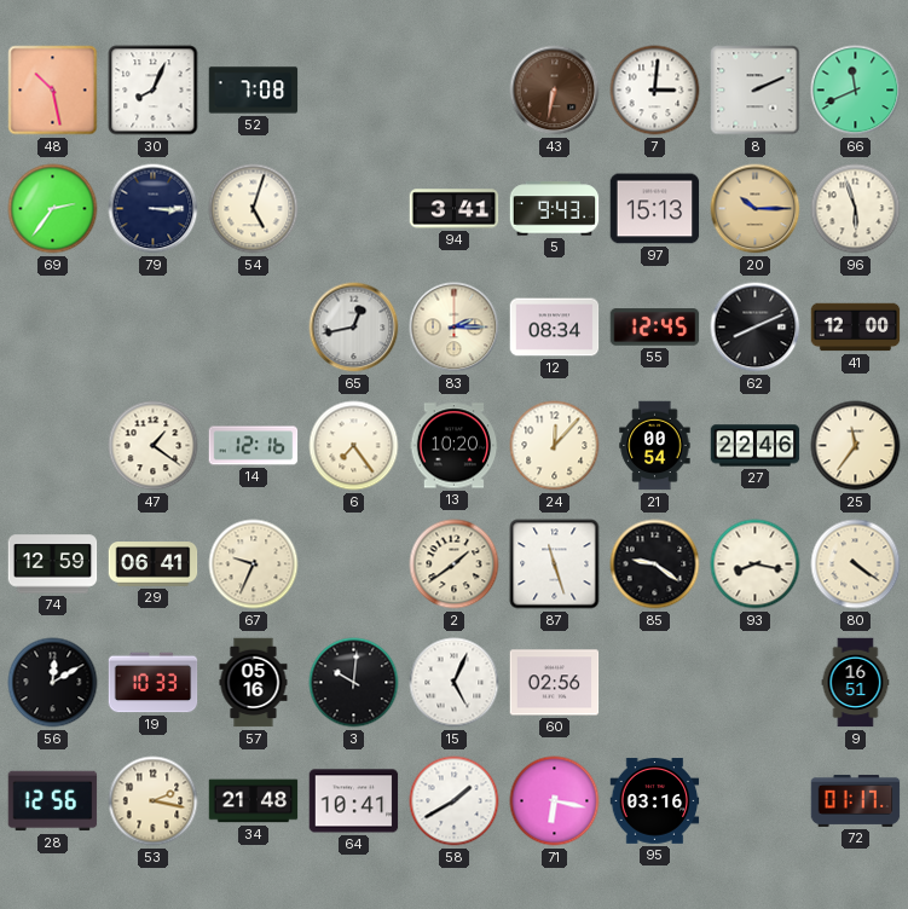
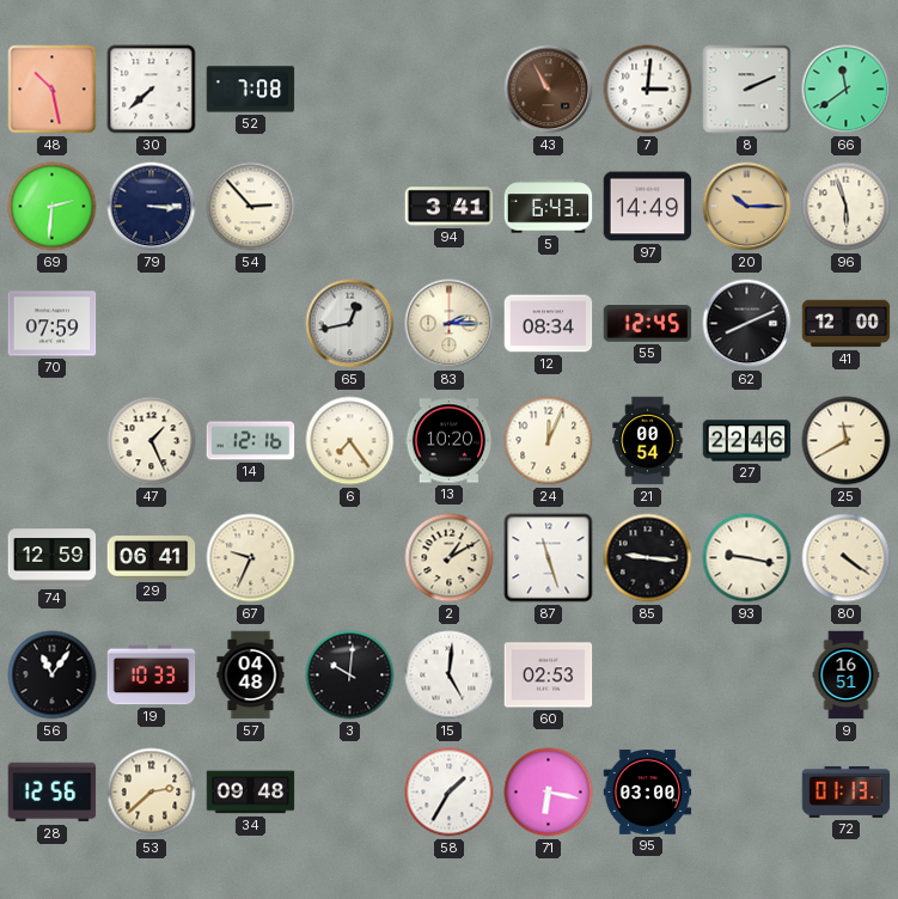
30: 8:04 -> 7:38
43: 6:32 -> 10:55
66: 11:41 -> 11:39
69: 2:36 -> 2:31
54: 5:03 -> 2:53
5: 9:43 -> 6:43
97: 15:13 -> 14:49
70: none -> 07:59
47: 1:21 -> 1:26
24: 12:07 -> 12:04
25: 11:36 -> 11:40
2: 1:39 -> 1:10
85: 9:21 -> 9:16
93: 8:17 -> 9:17
56: 12:10 -> 11:06
57: 05:16 -> 04:48
15: 5:04 -> 5:01
60: 02:56 -> 02:53
53: 2:17 -> 2:38
34: 21:48 -> 09:48
64: 10:41 -> none
58: 1:40 -> 1:35
95: 03:16 -> 03:00
72: 01:17 -> 01:13
